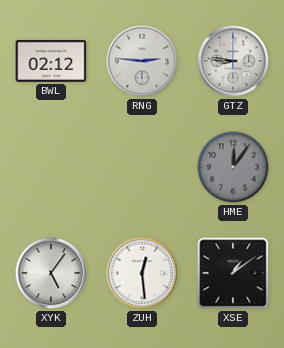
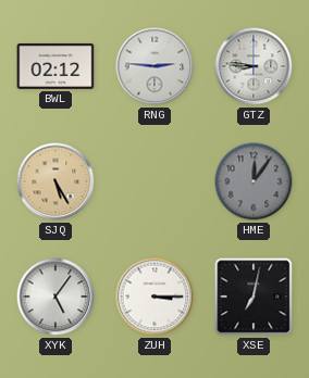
SJQ: none -> 5:25
ZUH: 12:29 -> 3:15
XSE: 1:09 -> 7:02
